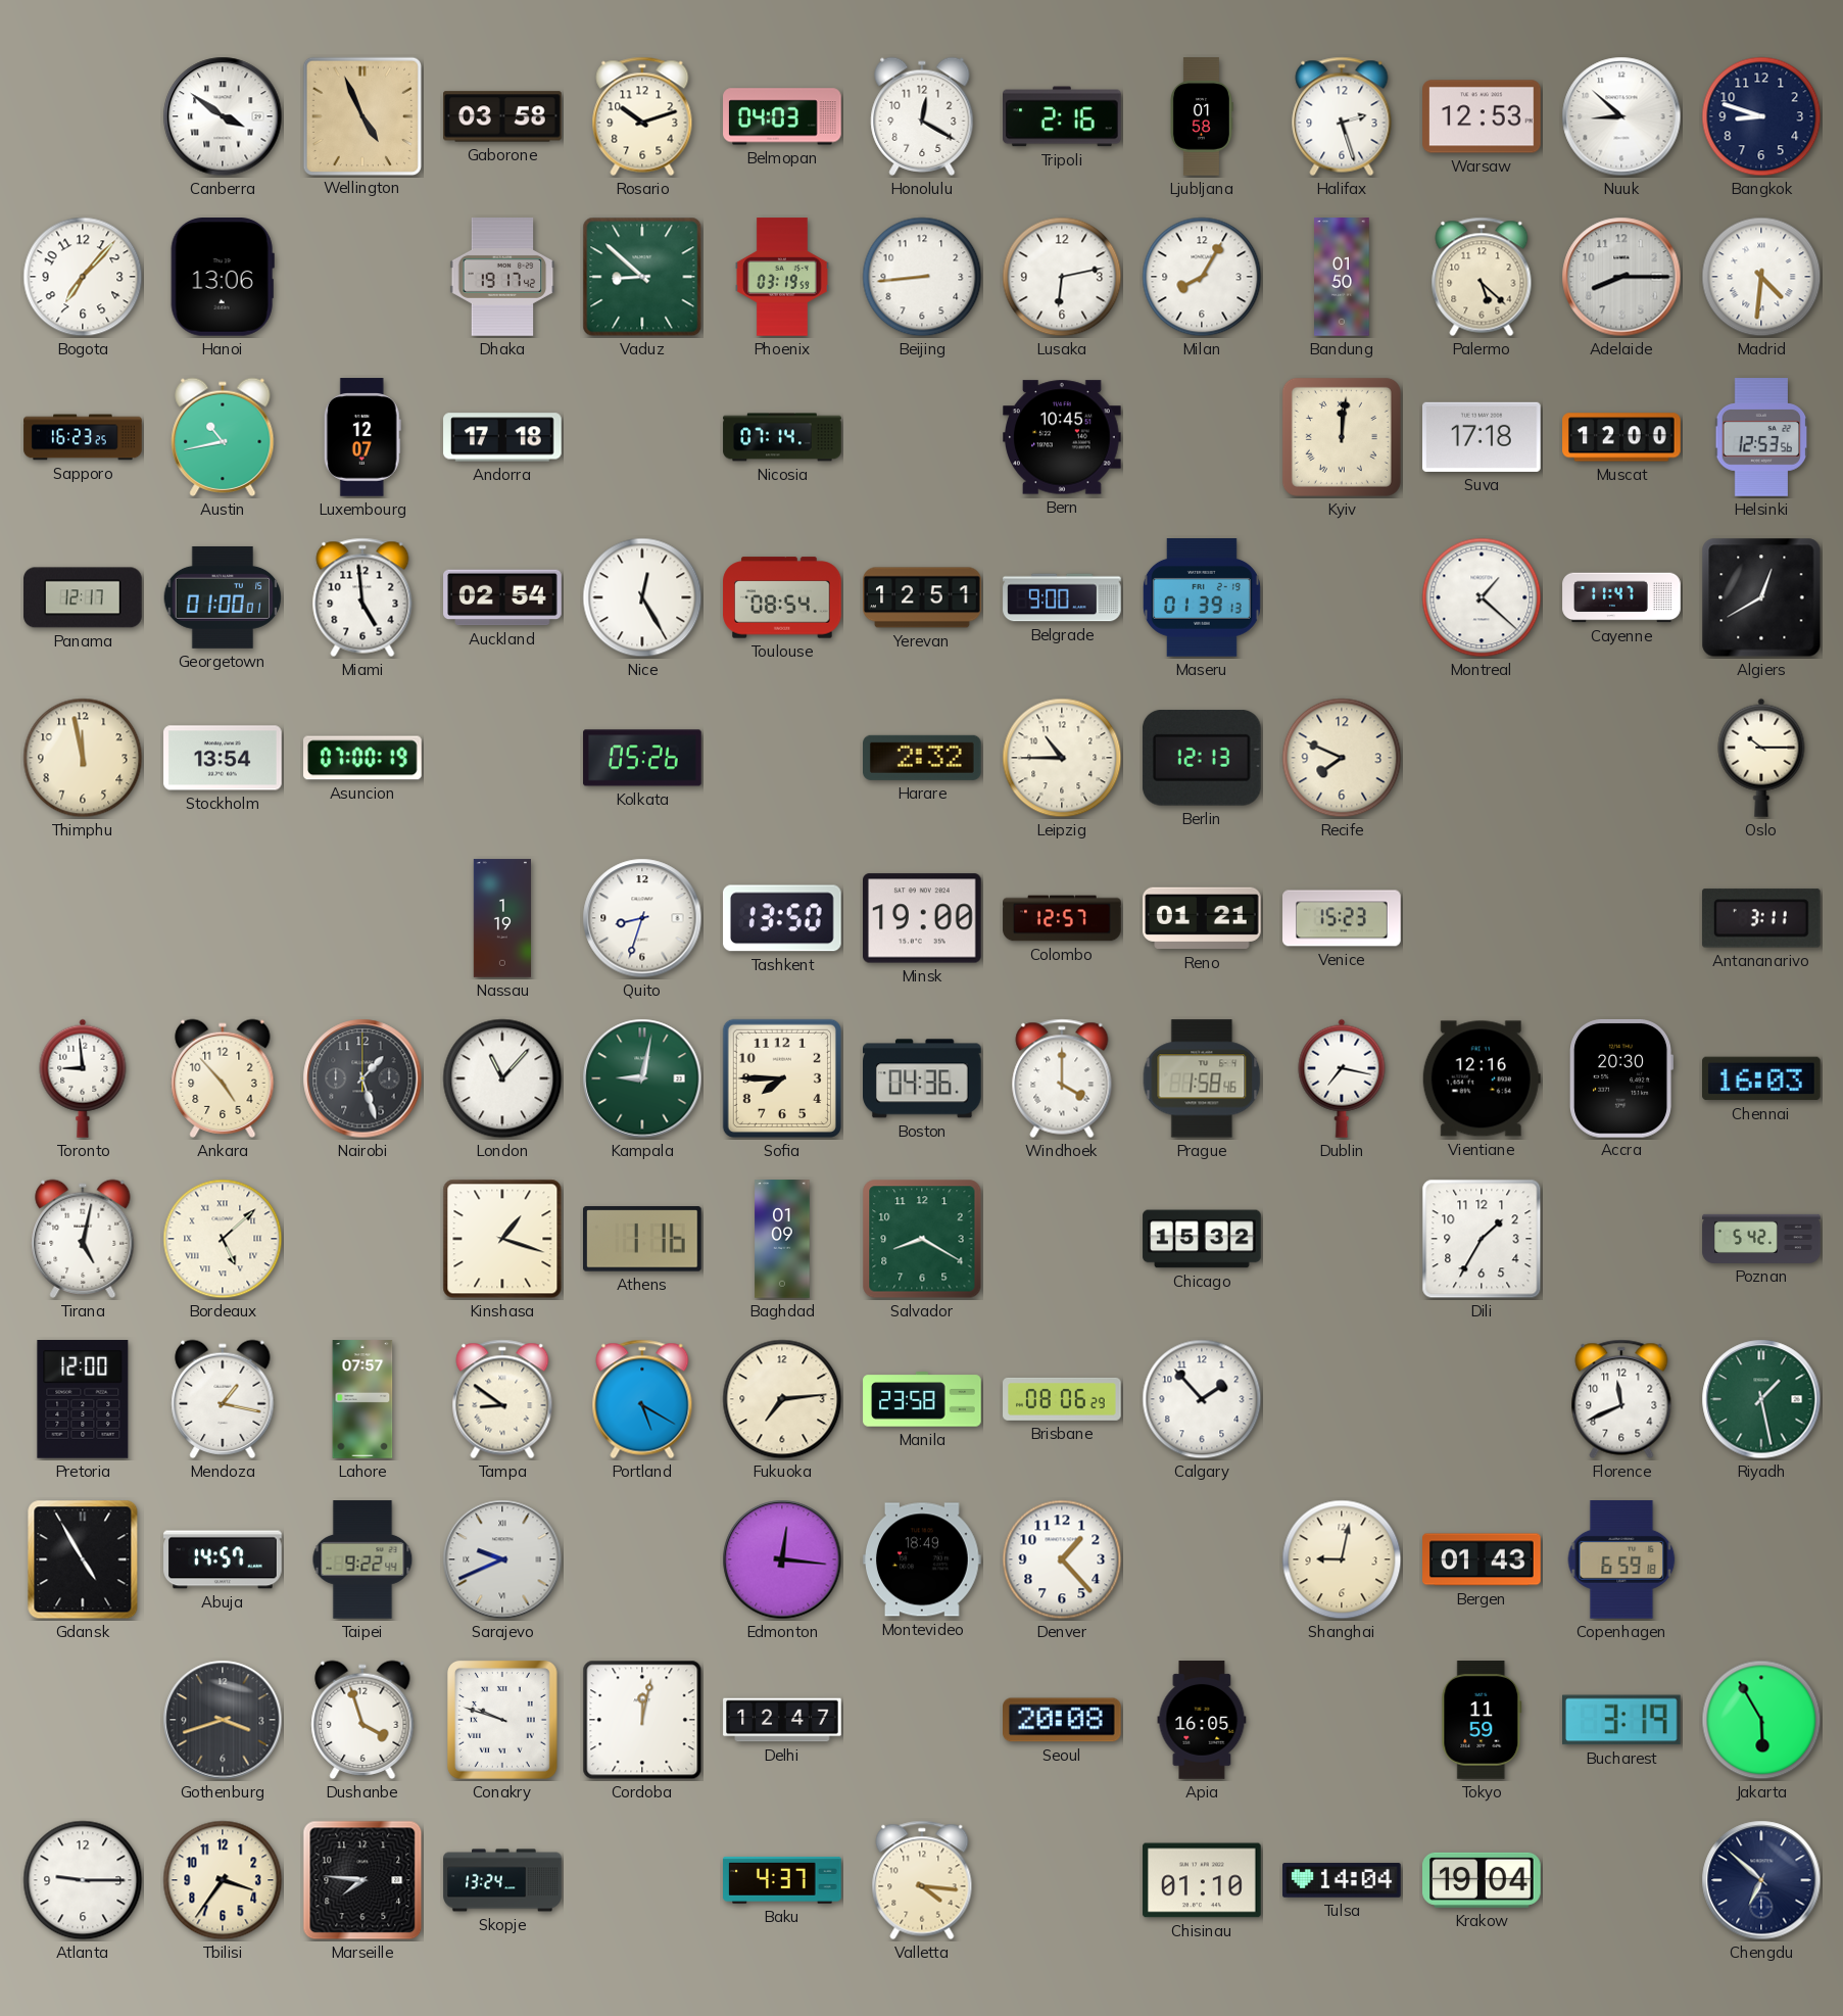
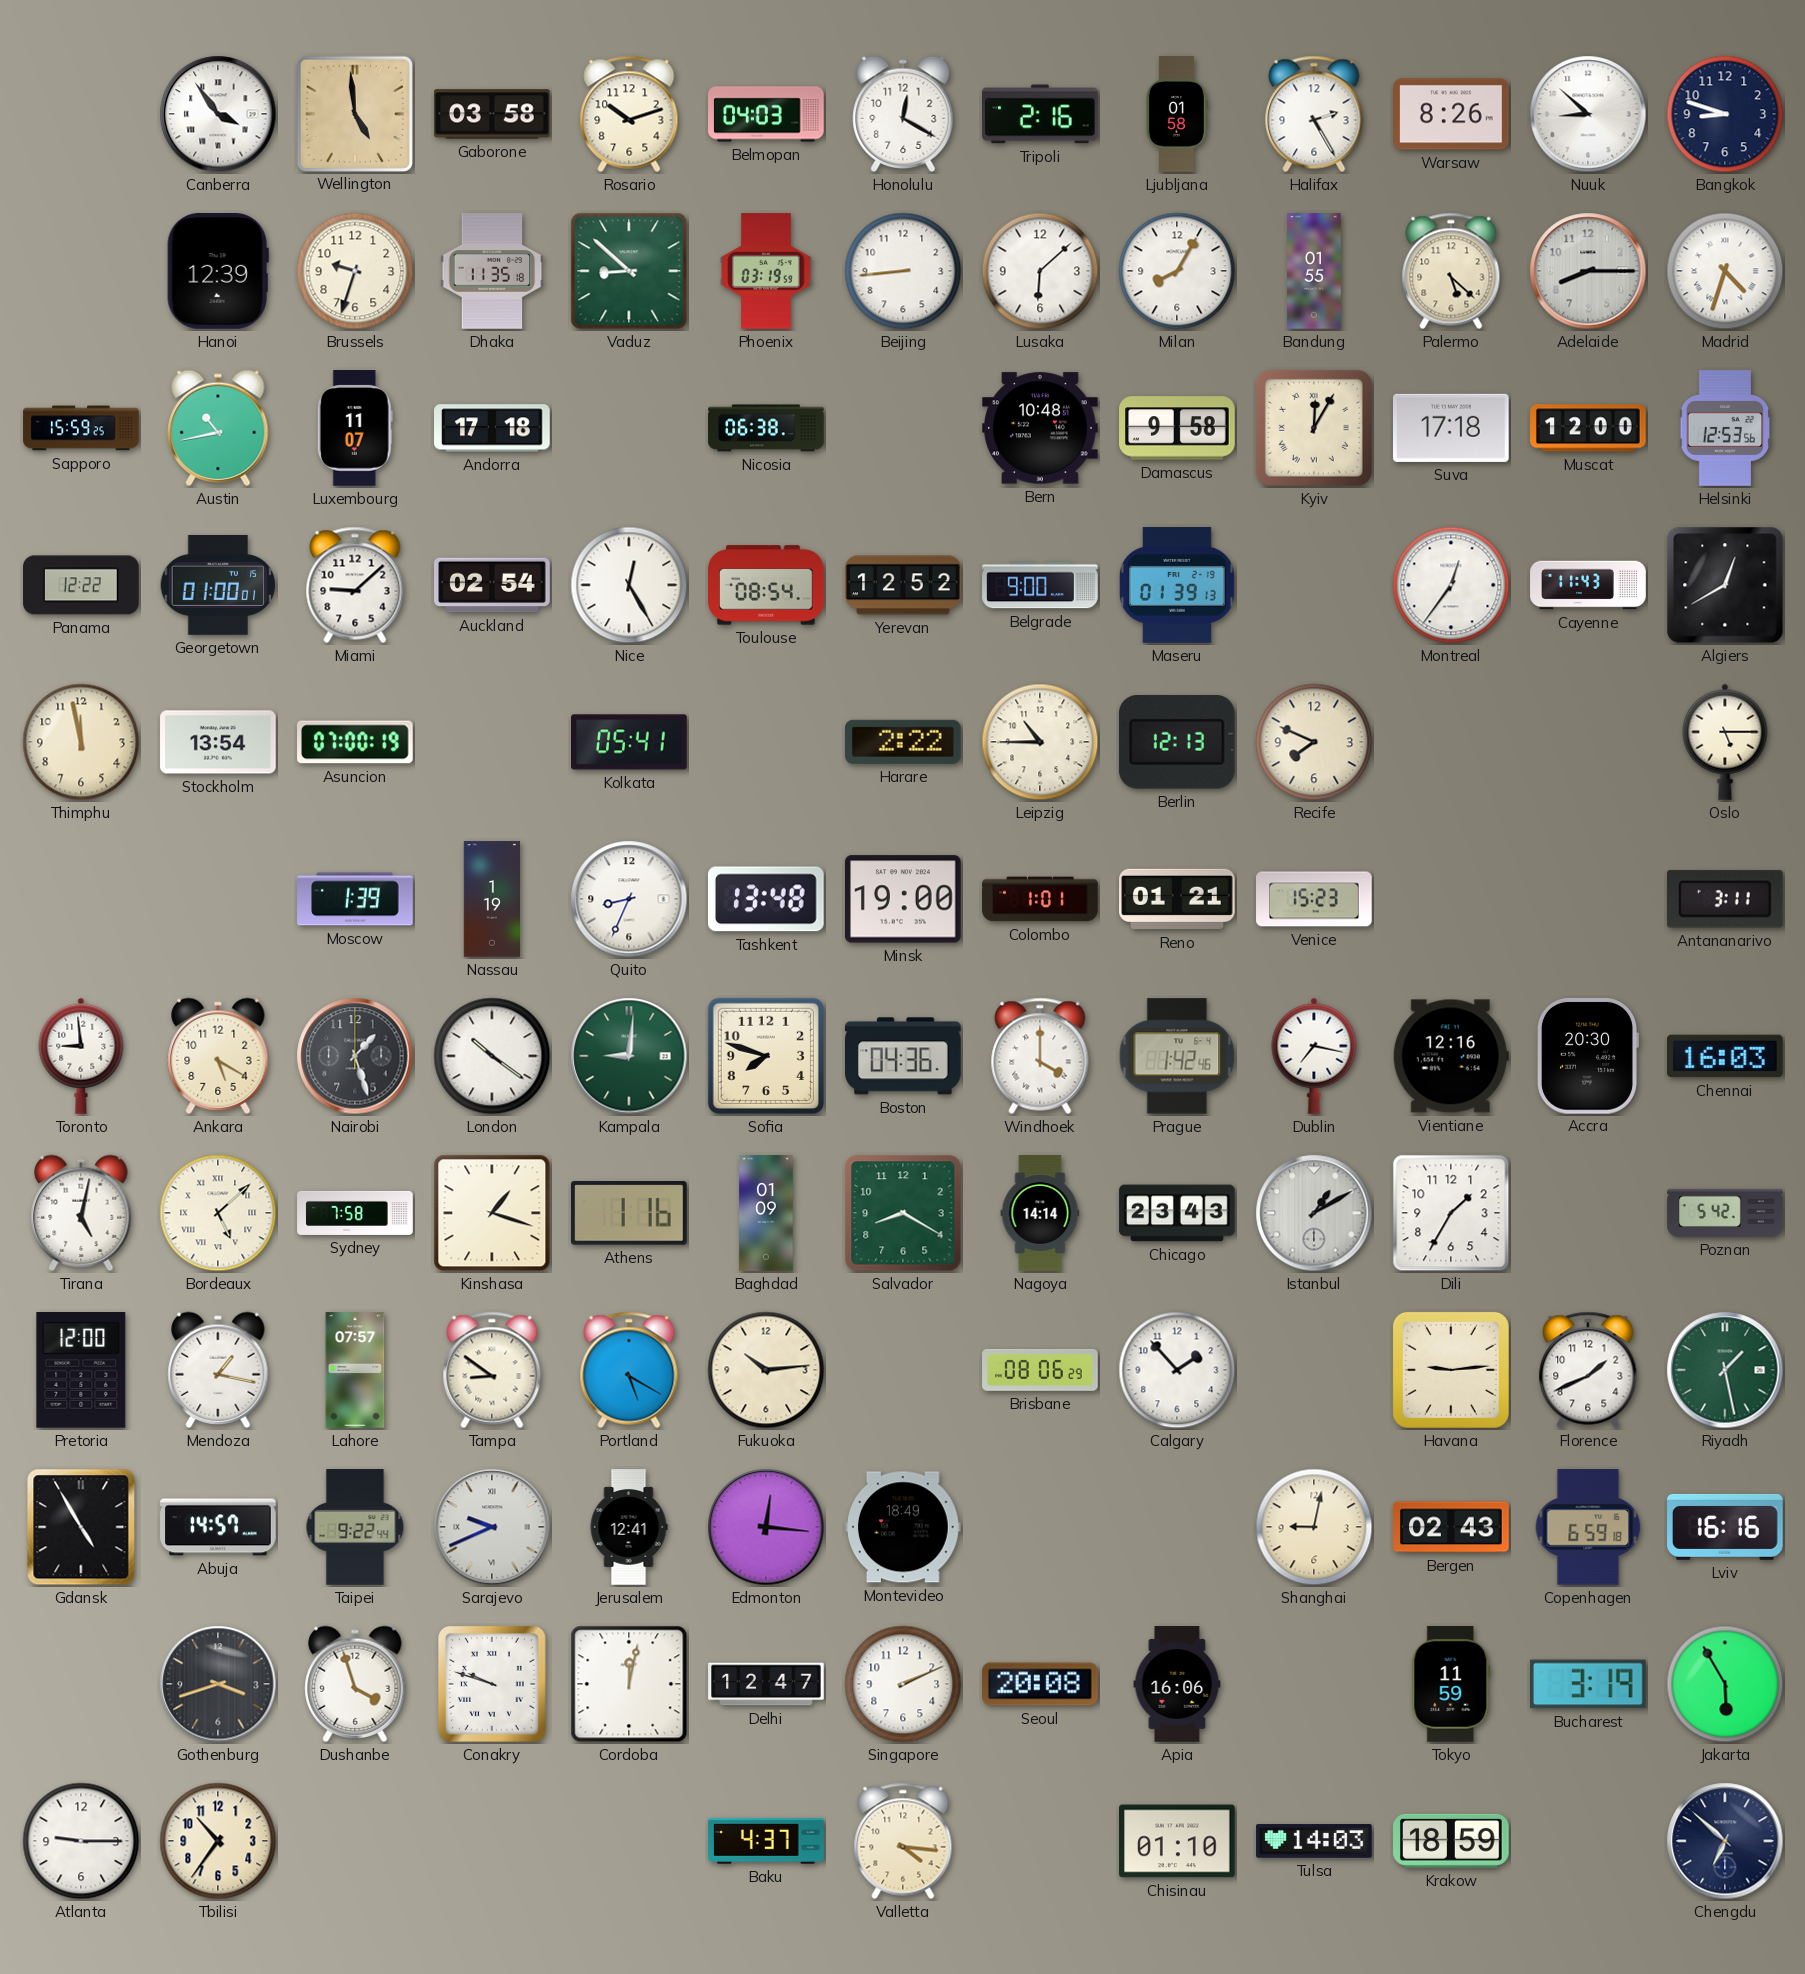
Canberra: 3:51 -> 3:54
Wellington: 4:56 -> 4:59
Halifax: 2:27 -> 2:25
Warsaw: 12:53 -> 8:26
Bogota: 7:07 -> none
Hanoi: 13:06 -> 12:39
Brussels: none -> 9:33
Dhaka: 19:17 -> 11:35
Lusaka: 6:13 -> 6:08
Bandung: 01:50 -> 01:55
Madrid: 4:31 -> 4:33
Sapporo: 16:23 -> 15:59
Luxembourg: 12:07 -> 11:07
Nicosia: 07:14 -> 06:38
Bern: 10:45 -> 10:48
Damascus: none -> 9:58
Kyiv: 12:01 -> 12:05
Panama: 12:17 -> 12:22
Miami: 4:59 -> 9:08
Yerevan: 12:51 -> 12:52
Montreal: 1:22 -> 12:36
Cayenne: 11:47 -> 11:43
Kolkata: 05:26 -> 05:41
Harare: 2:32 -> 2:22
Oslo: 10:15 -> 5:15
Moscow: none -> 1:39
Quito: 8:33 -> 8:34
Tashkent: 13:50 -> 13:48
Colombo: 12:57 -> 1:01
Ankara: 4:53 -> 5:20
London: 11:07 -> 10:21
Kampala: 9:02 -> 9:01
Sofia: 7:45 -> 7:48
Prague: 1:58 -> 1:42
Sydney: none -> 7:58
Nagoya: none -> 14:14
Chicago: 15:32 -> 23:43
Istanbul: none -> 1:10
Fukuoka: 7:14 -> 10:14
Manila: 23:58 -> none
Havana: none -> 9:14
Florence: 11:41 -> 1:41
Jerusalem: none -> 12:41
Denver: 1:23 -> none
Bergen: 01:43 -> 02:43
Lviv: none -> 16:16
Singapore: none -> 2:11
Apia: 16:05 -> 16:06
Tbilisi: 3:36 -> 10:36
Marseille: 7:46 -> none
Skopje: 13:24 -> none
Tulsa: 14:04 -> 14:03
Krakow: 19:04 -> 18:59
